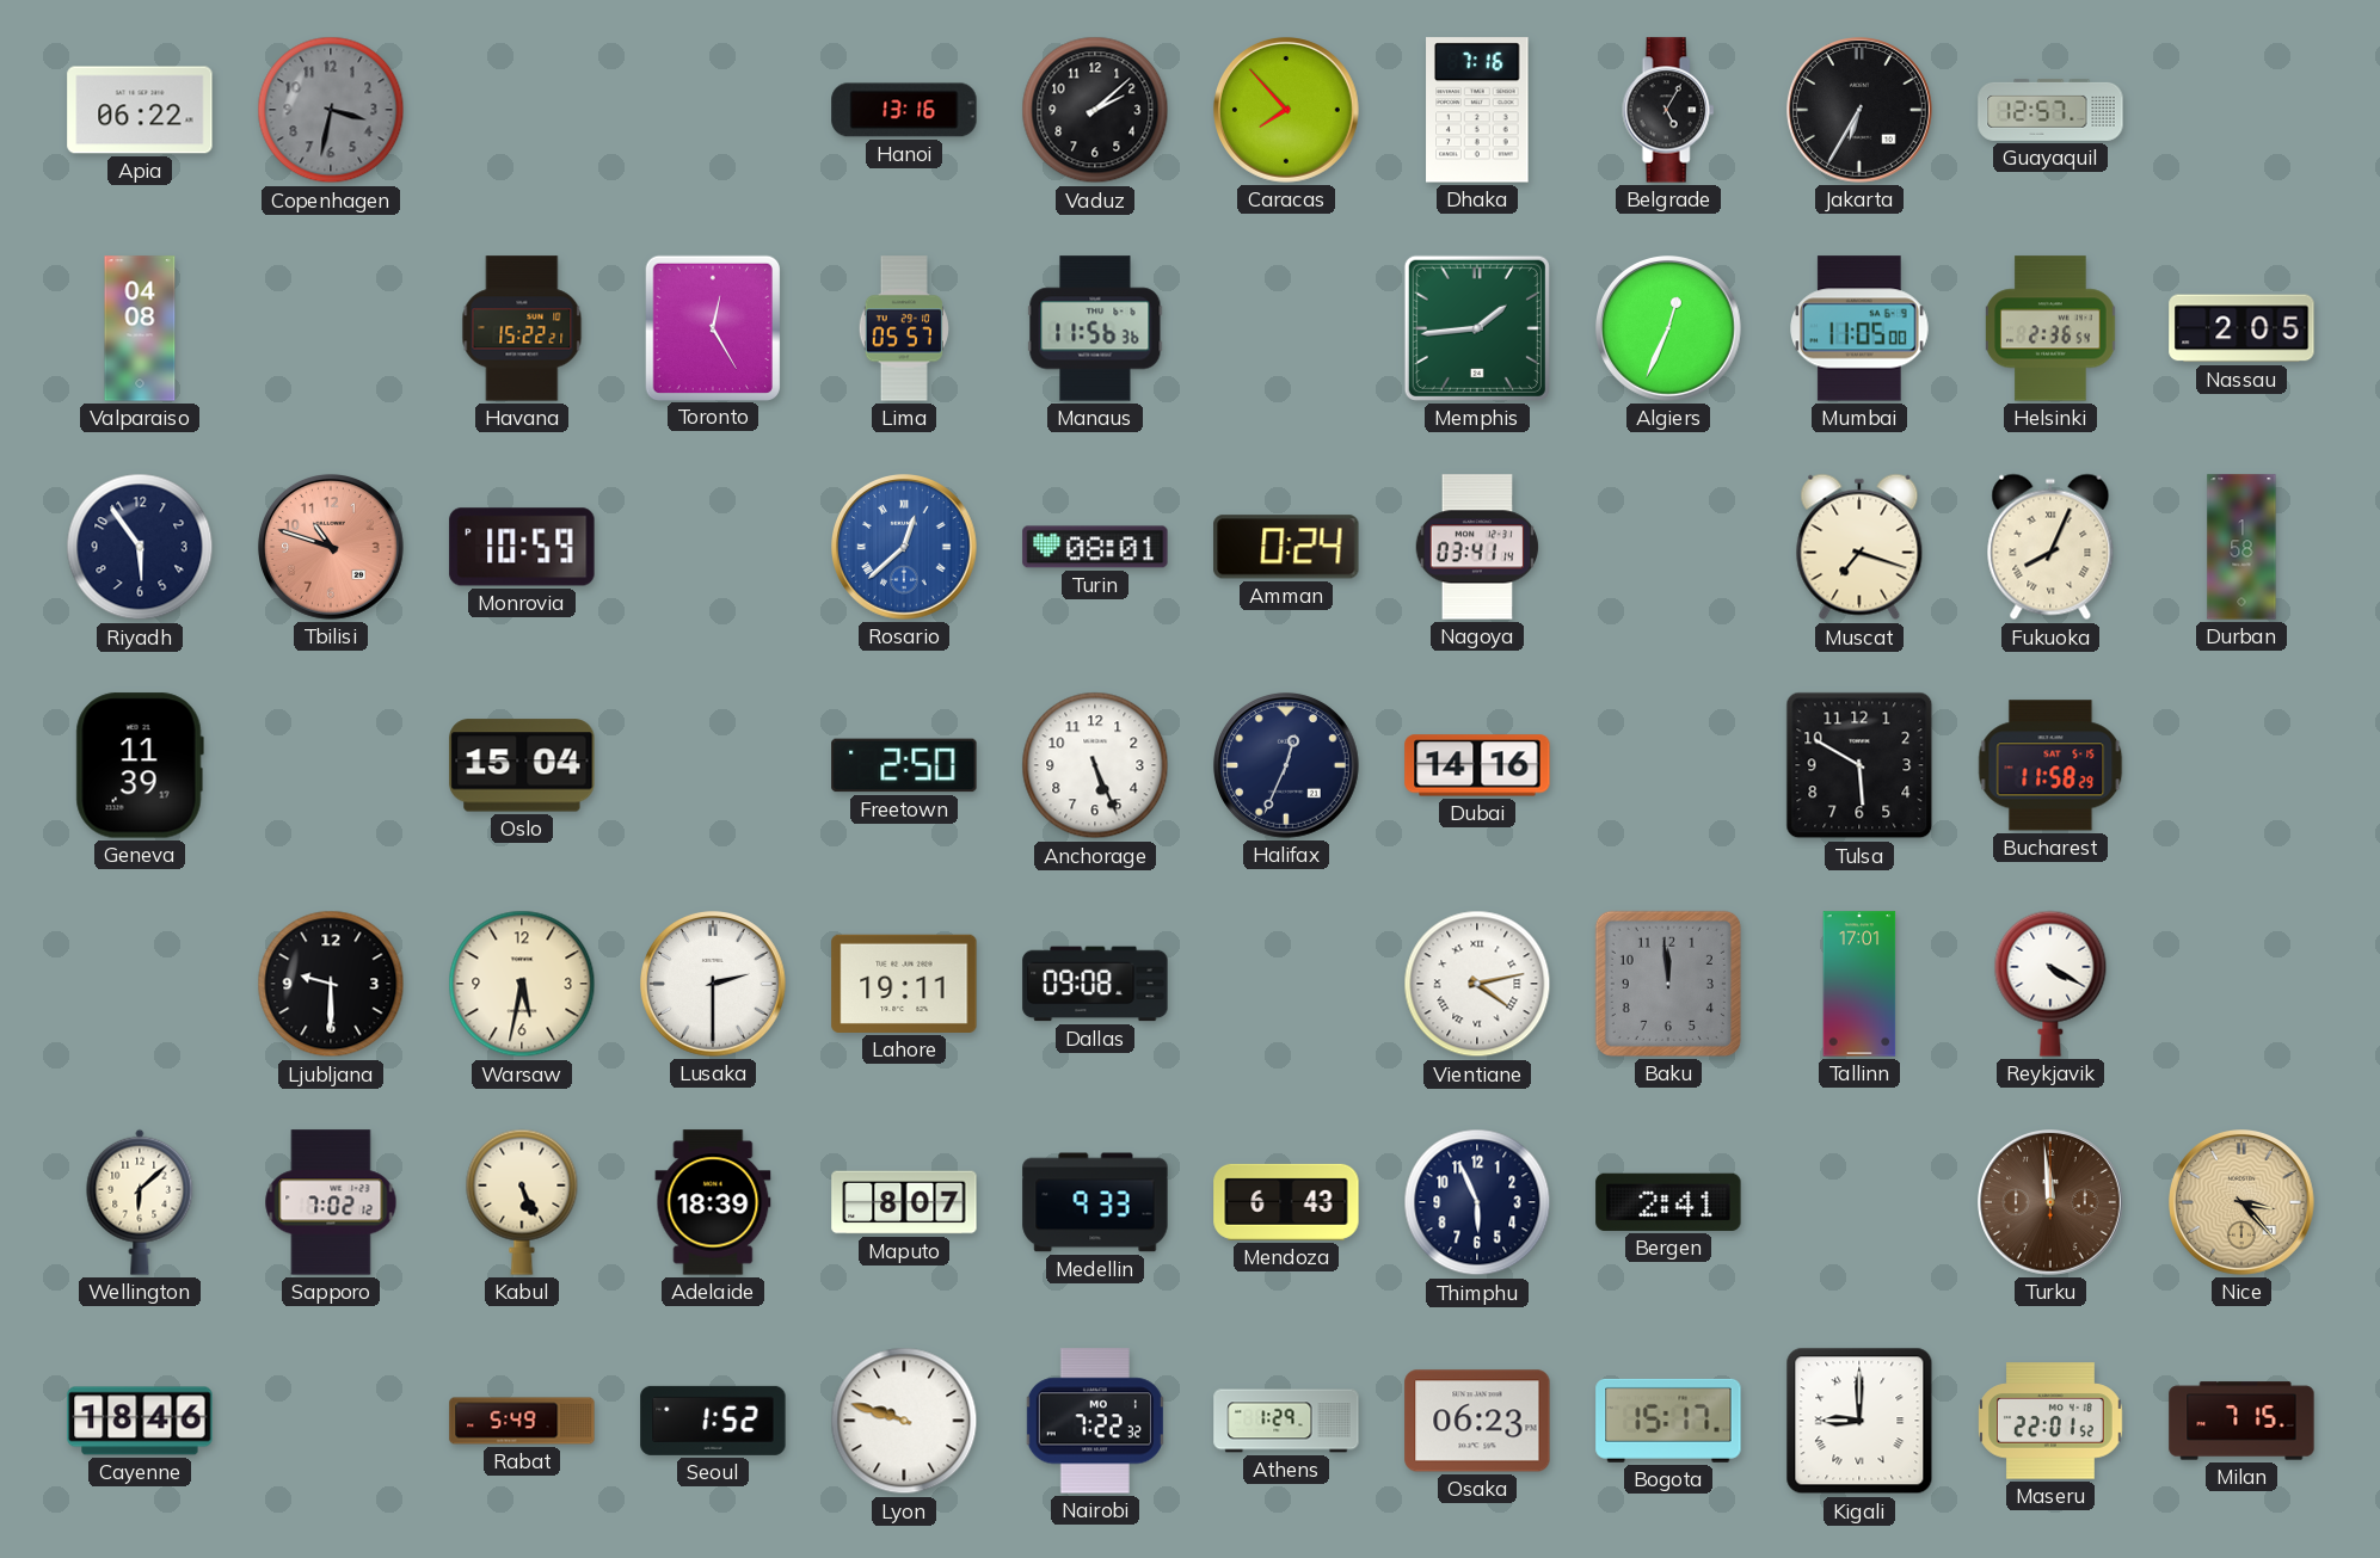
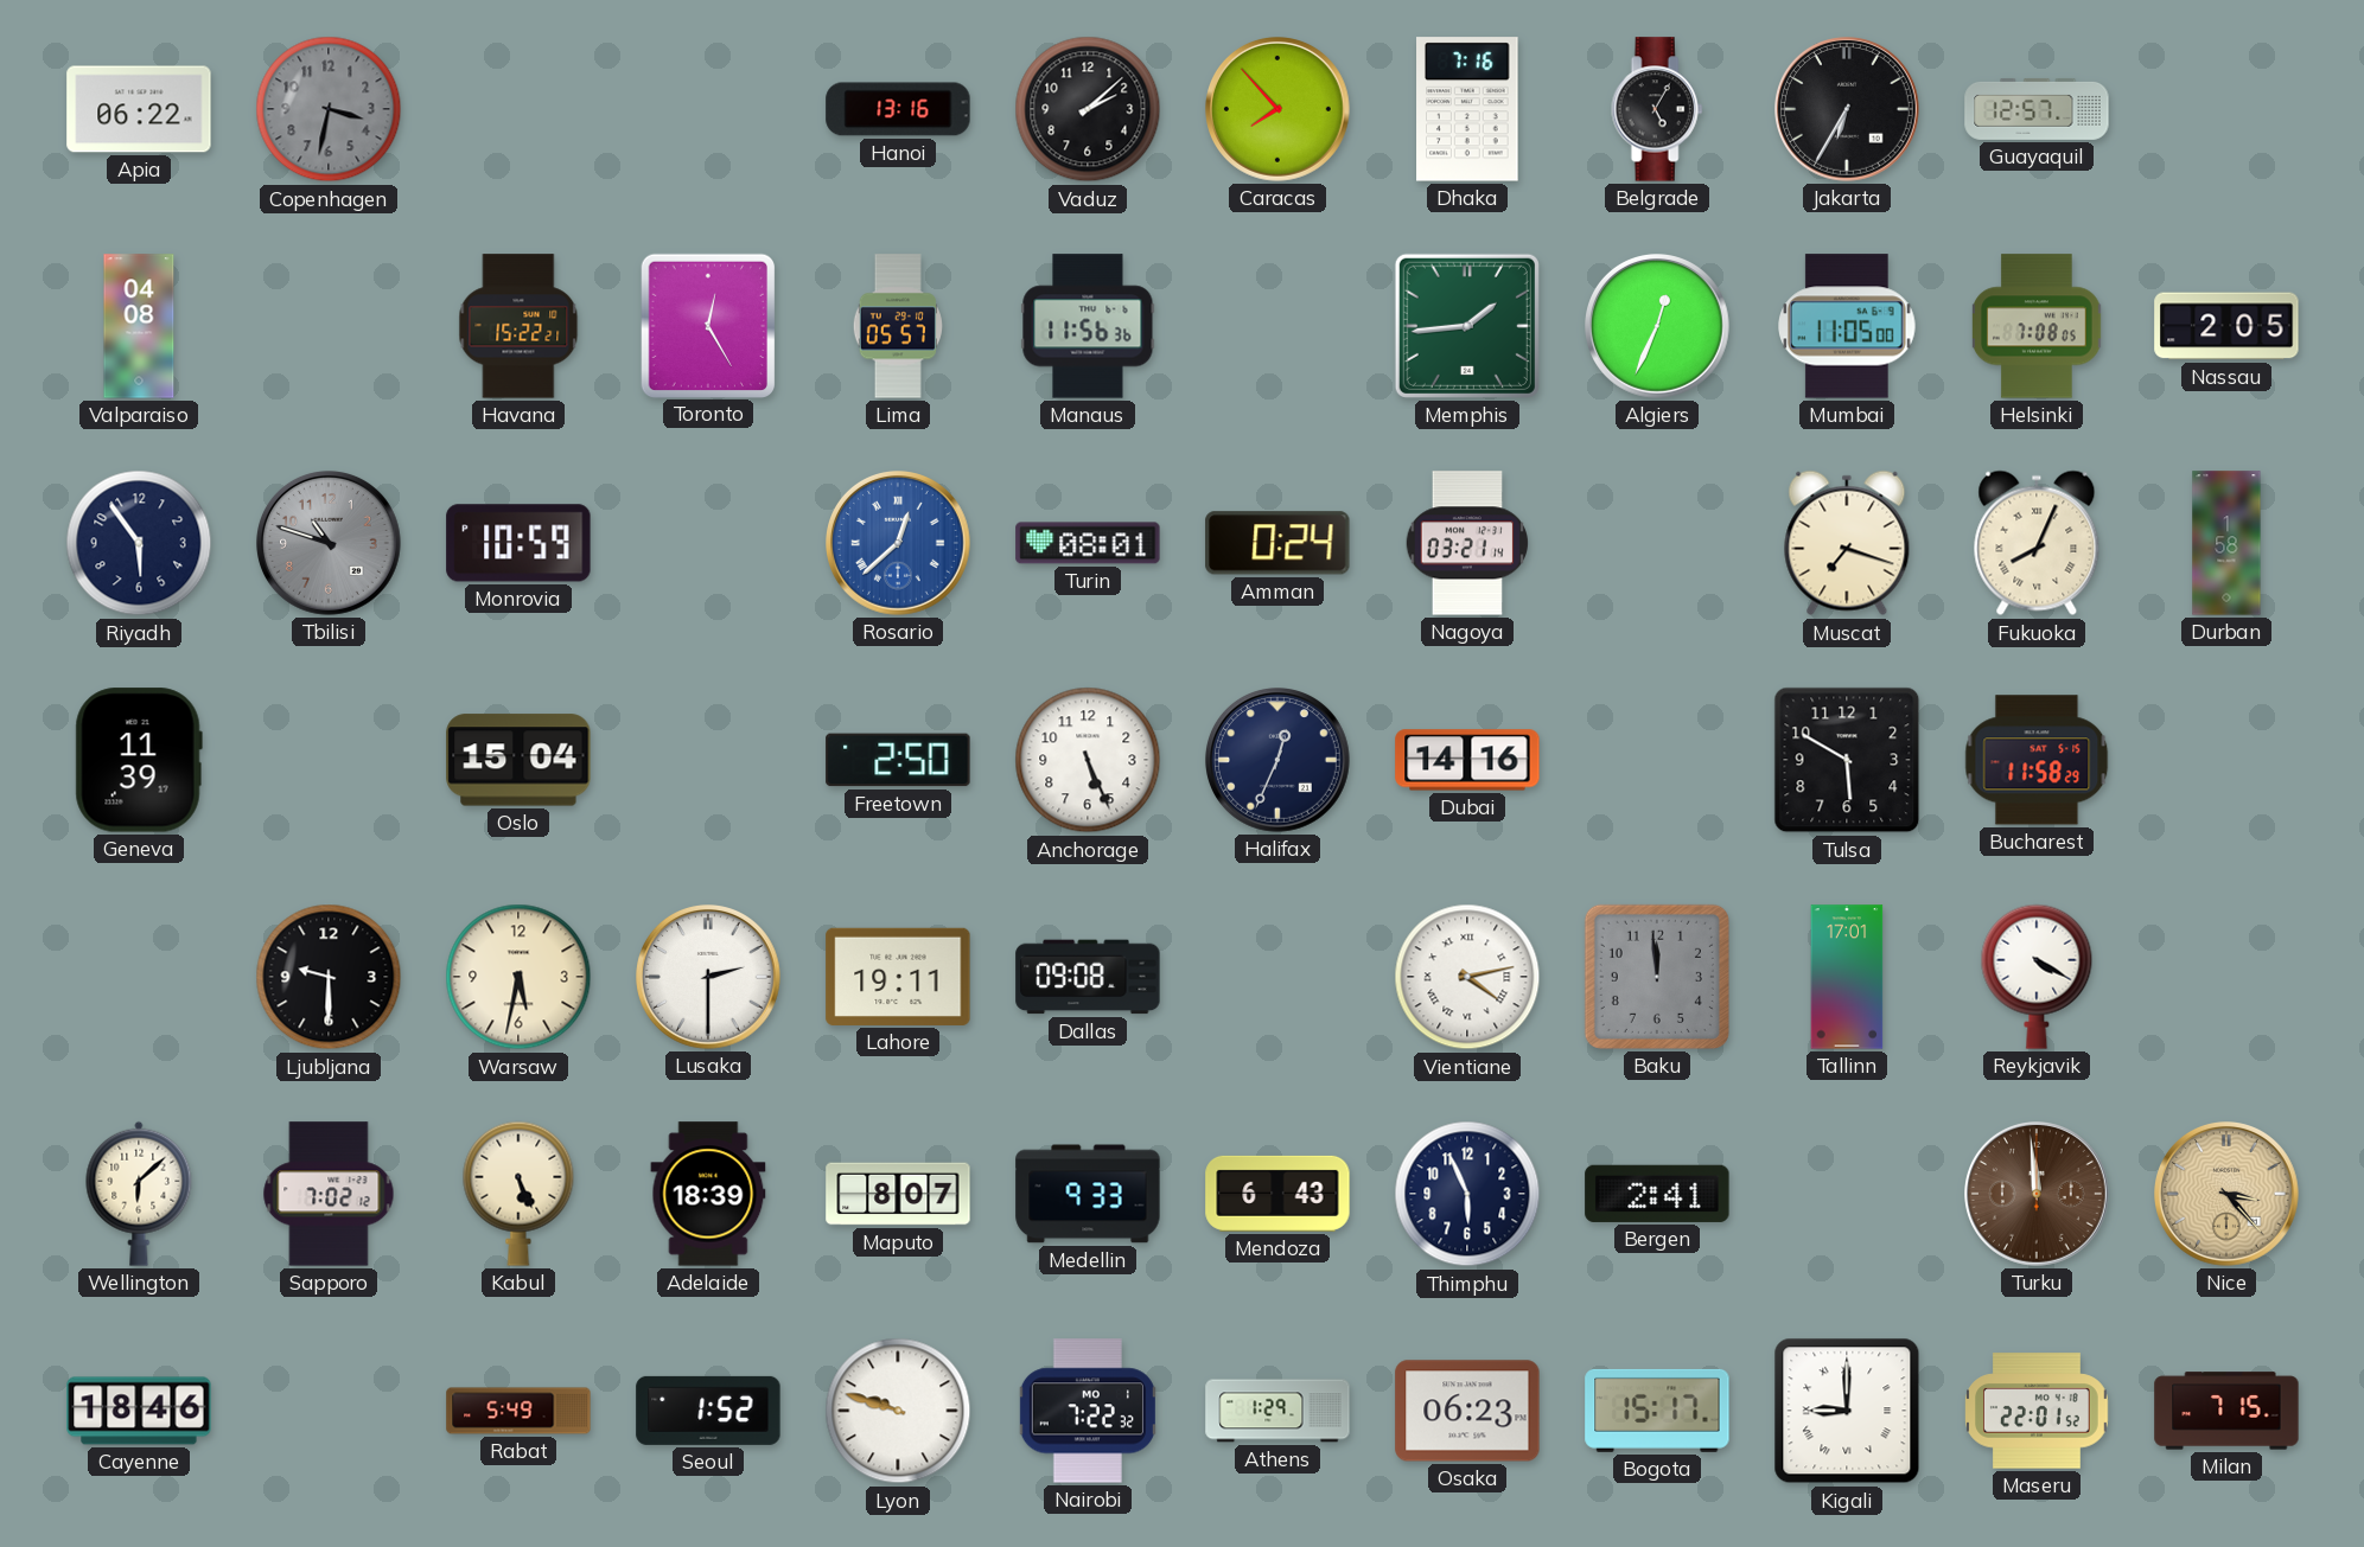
Helsinki: 2:36 -> 7:08
Tbilisi dial: salmon -> grey
Nagoya: 03:41 -> 03:21
